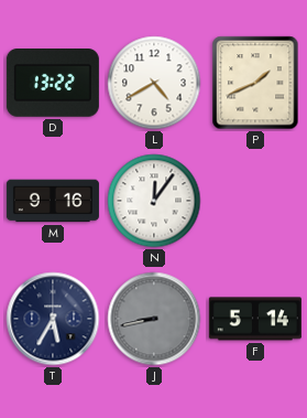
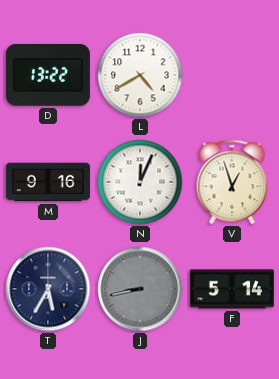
P: 1:41 -> none
N: 12:06 -> 12:04
V: none -> 12:57
